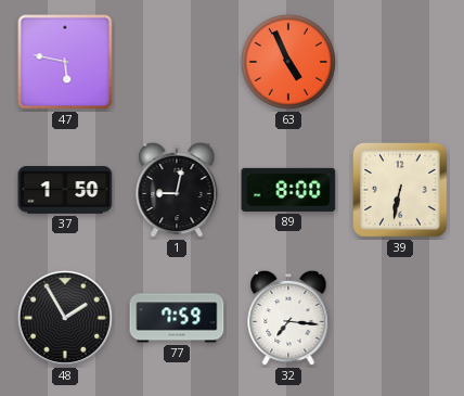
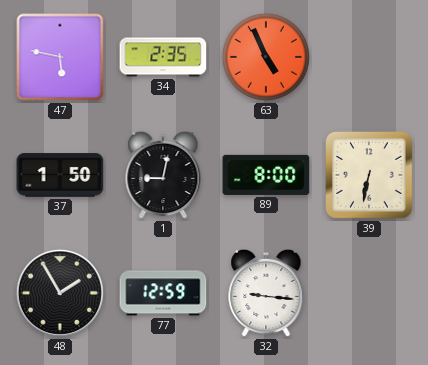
34: none -> 2:35
77: 7:59 -> 12:59
32: 7:16 -> 9:16
